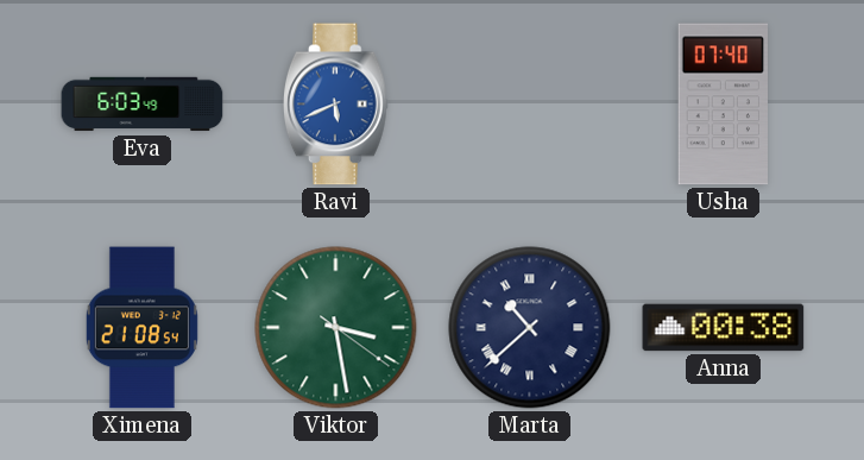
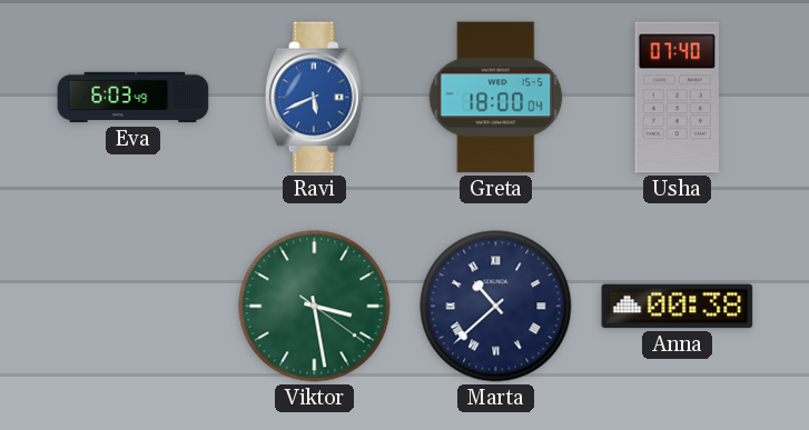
Greta: none -> 18:00
Ximena: 21:08 -> none
